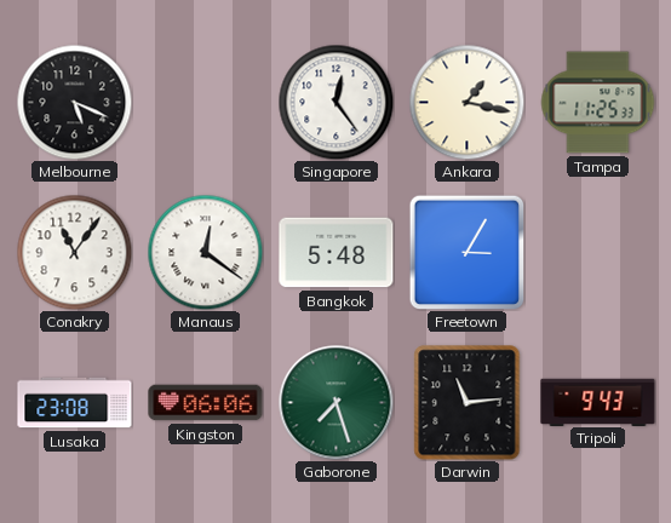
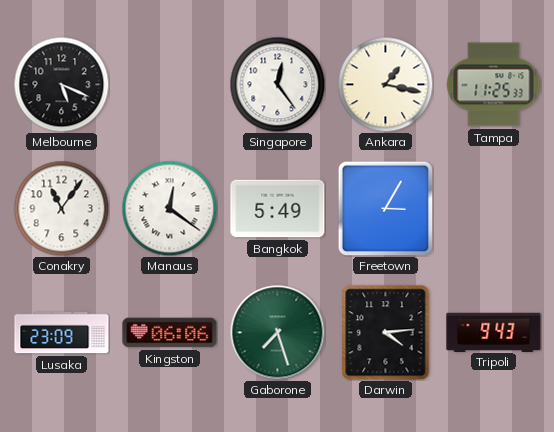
Bangkok: 5:48 -> 5:49
Lusaka: 23:08 -> 23:09
Darwin: 11:14 -> 4:14
